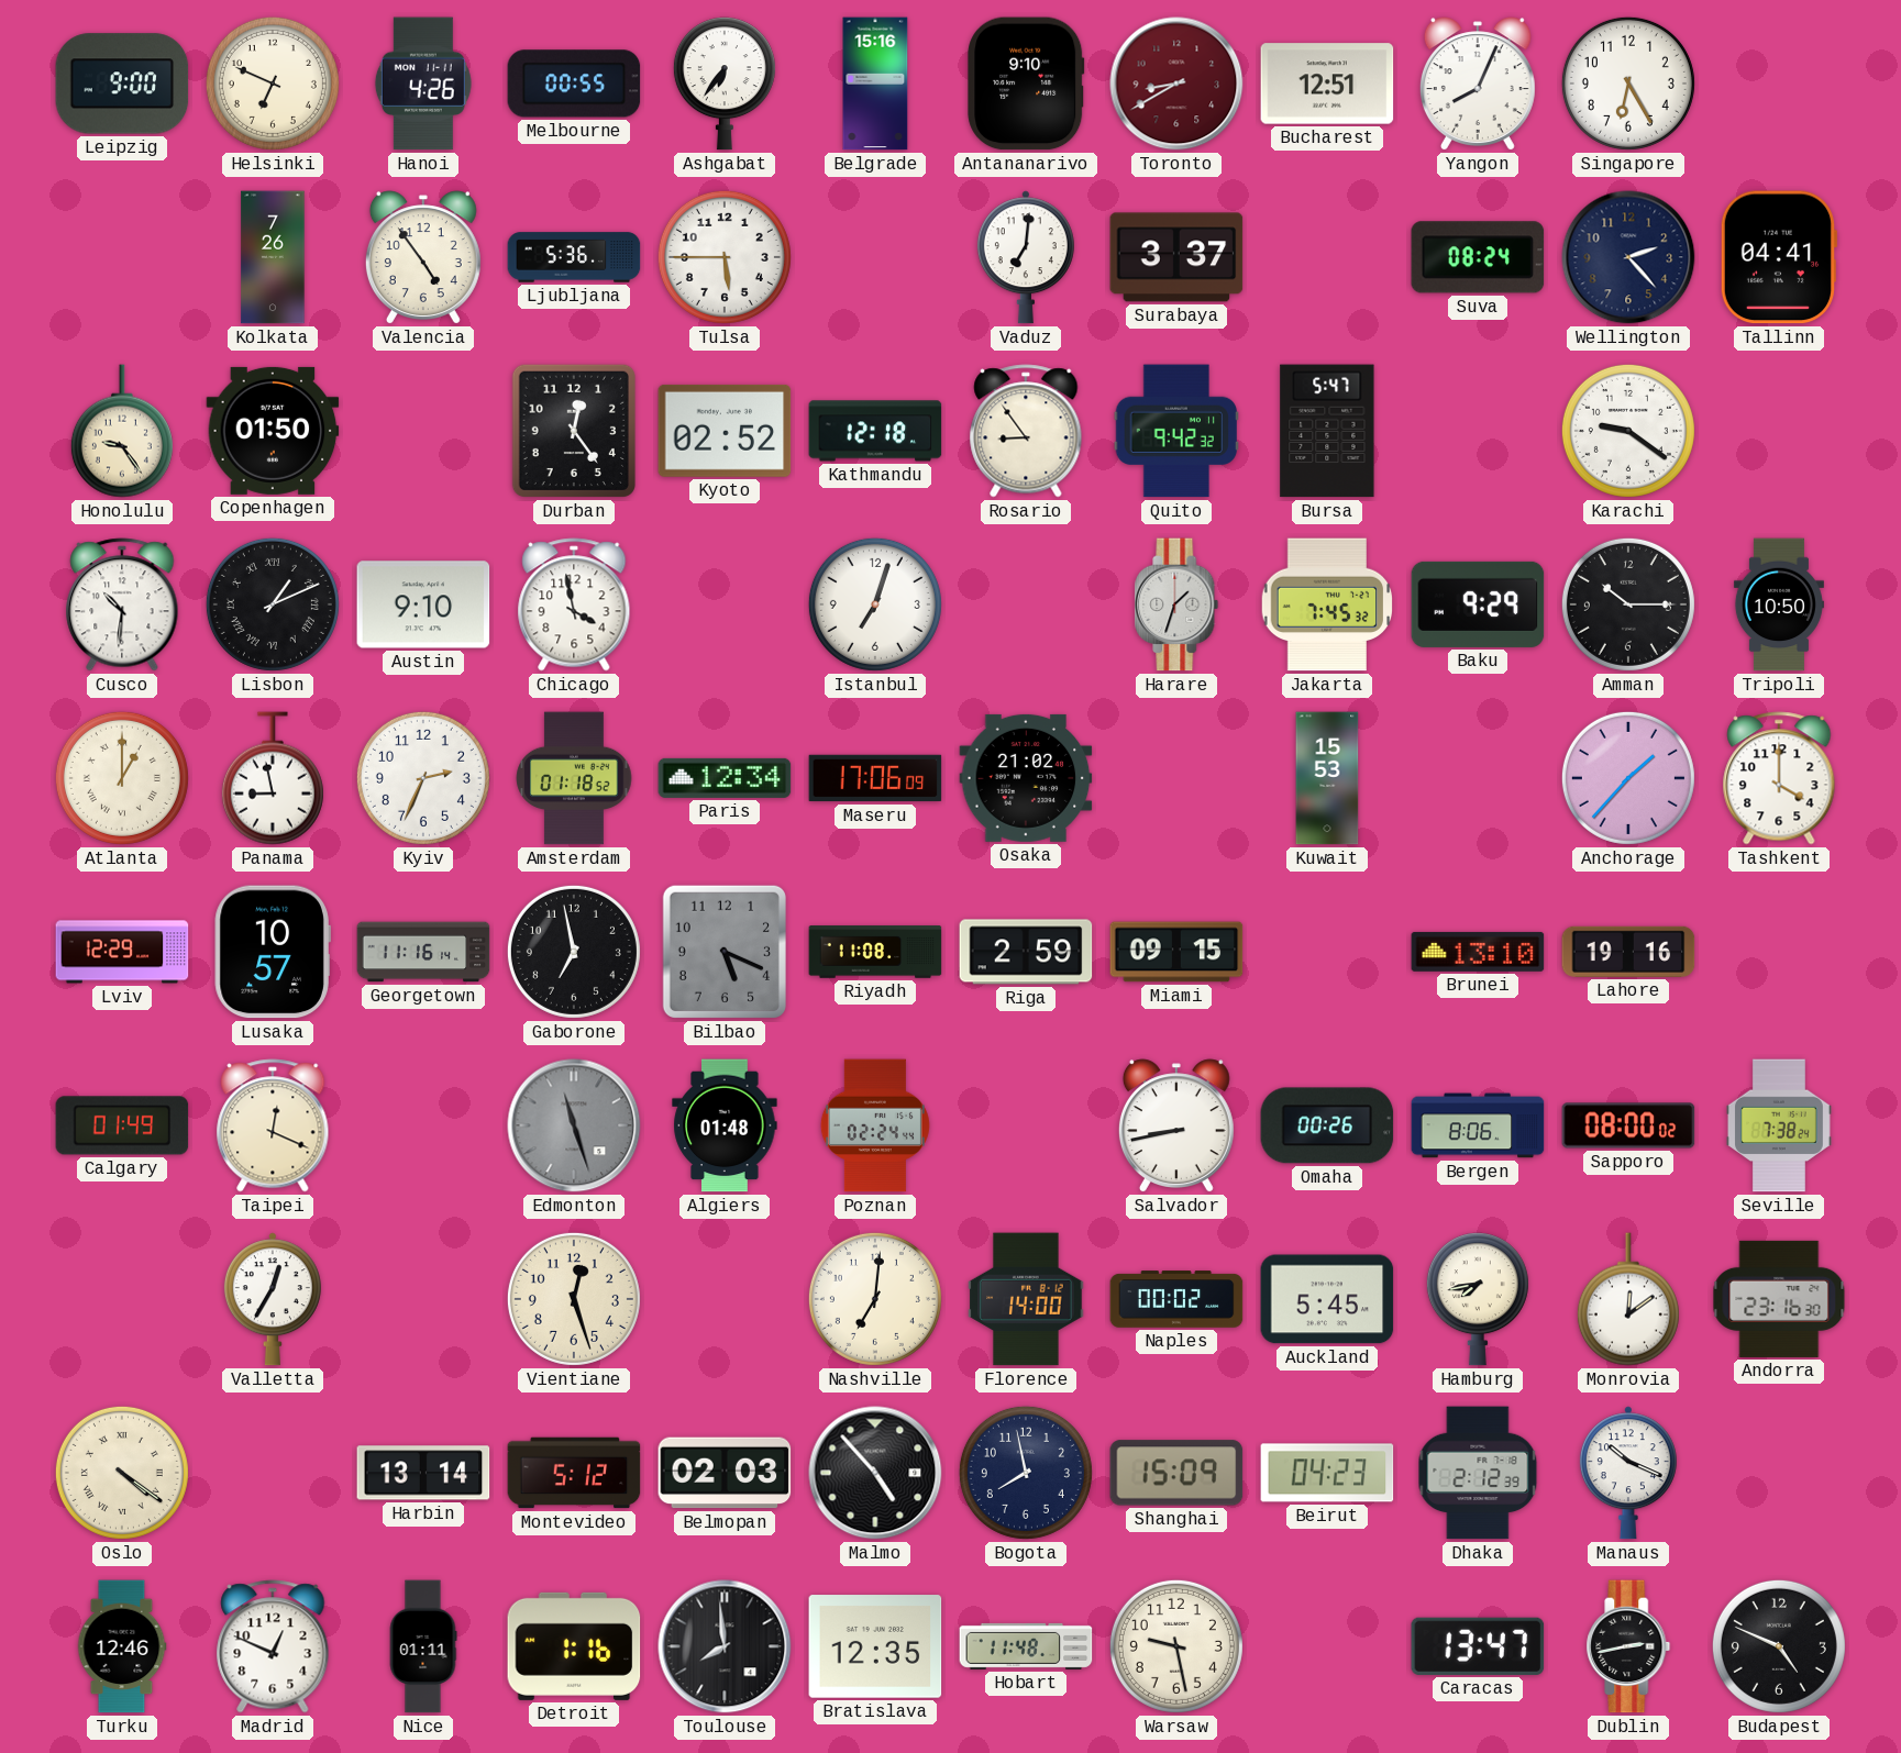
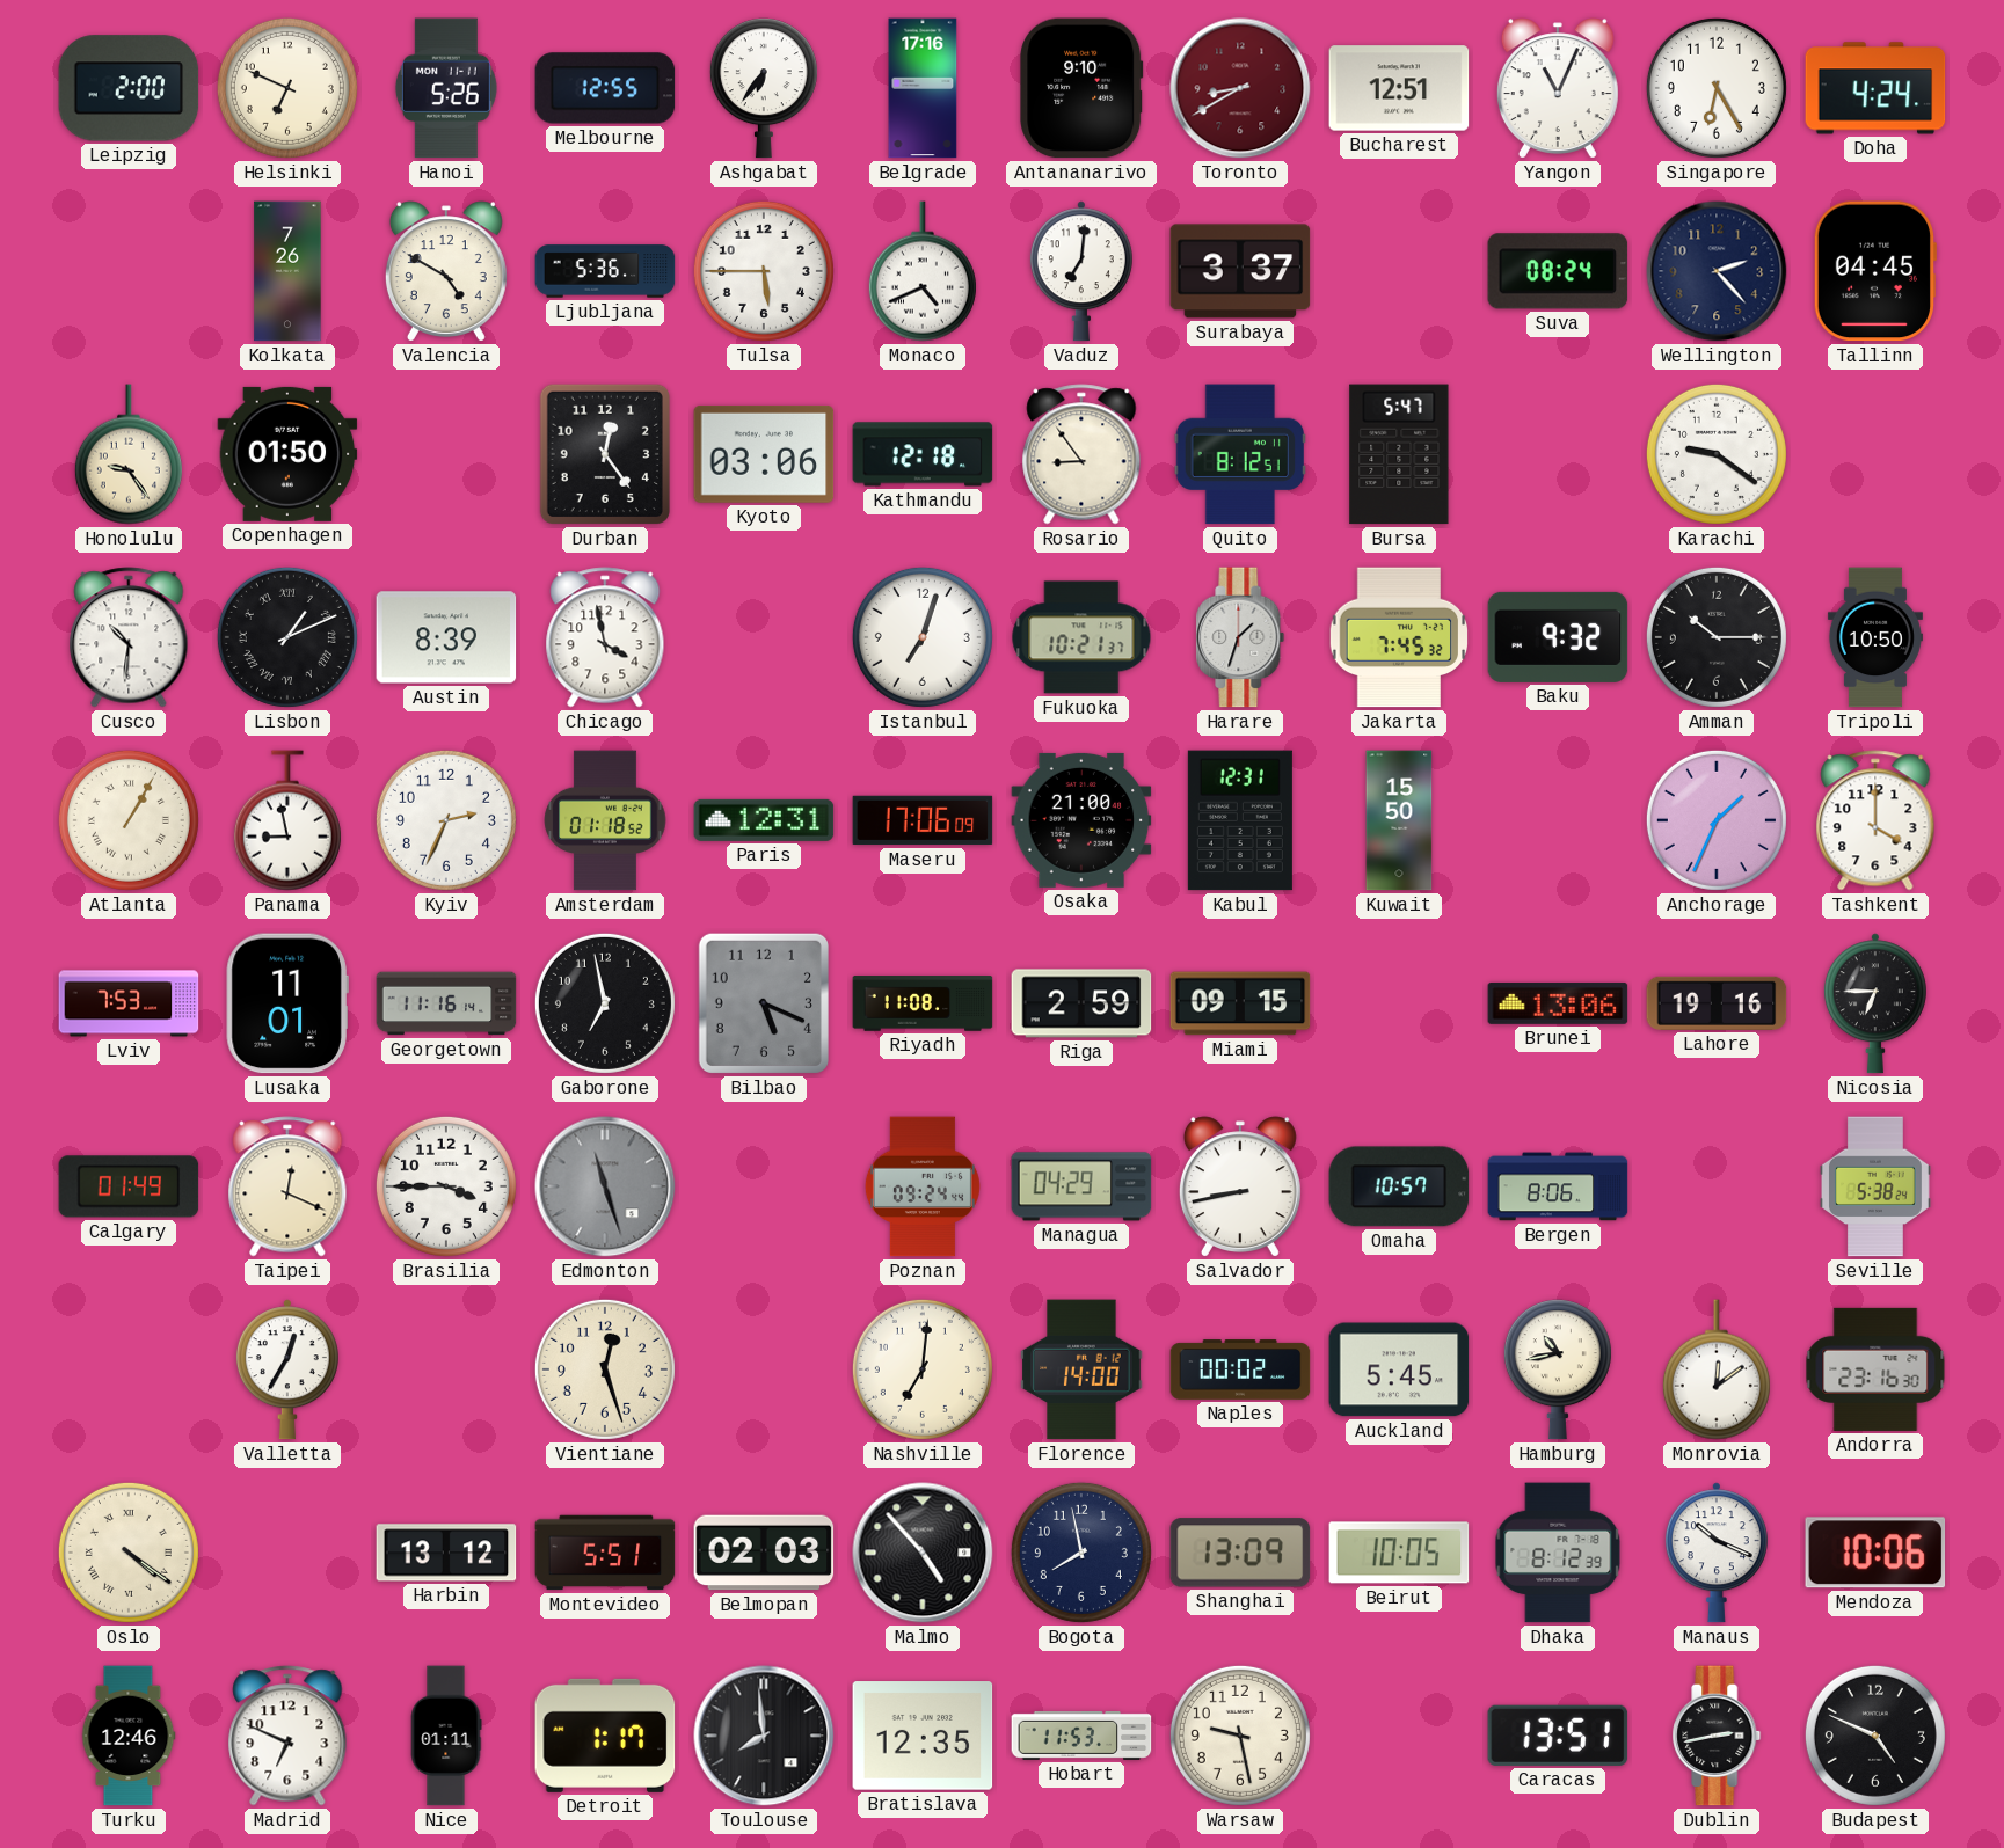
Leipzig: 9:00 -> 2:00
Hanoi: 4:26 -> 5:26
Melbourne: 00:55 -> 12:55
Belgrade: 15:16 -> 17:16
Yangon: 8:04 -> 11:04
Doha: none -> 4:24
Valencia: 4:54 -> 4:50
Monaco: none -> 4:41
Tallinn: 04:41 -> 04:45
Kyoto: 02:52 -> 03:06
Quito: 9:42 -> 8:12
Austin: 9:10 -> 8:39
Fukuoka: none -> 10:21
Baku: 9:29 -> 9:32
Atlanta: 1:00 -> 1:05
Paris: 12:34 -> 12:31
Osaka: 21:02 -> 21:00
Kabul: none -> 12:31
Kuwait: 15:53 -> 15:50
Anchorage: 1:37 -> 1:34
Lviv: 12:29 -> 7:53
Lusaka: 10:57 -> 11:01
Brunei: 13:10 -> 13:06
Nicosia: none -> 6:45
Brasilia: none -> 3:45
Algiers: 01:48 -> none
Poznan: 02:24 -> 09:24
Managua: none -> 04:29
Omaha: 00:26 -> 10:57
Sapporo: 08:00 -> none
Seville: 7:38 -> 5:38
Hamburg: 7:43 -> 10:43
Harbin: 13:14 -> 13:12
Montevideo: 5:12 -> 5:51
Shanghai: 15:09 -> 13:09
Beirut: 04:23 -> 10:05
Dhaka: 2:12 -> 8:12
Mendoza: none -> 10:06
Madrid: 12:49 -> 6:49
Detroit: 1:16 -> 1:17
Hobart: 11:48 -> 11:53
Caracas: 13:47 -> 13:51
